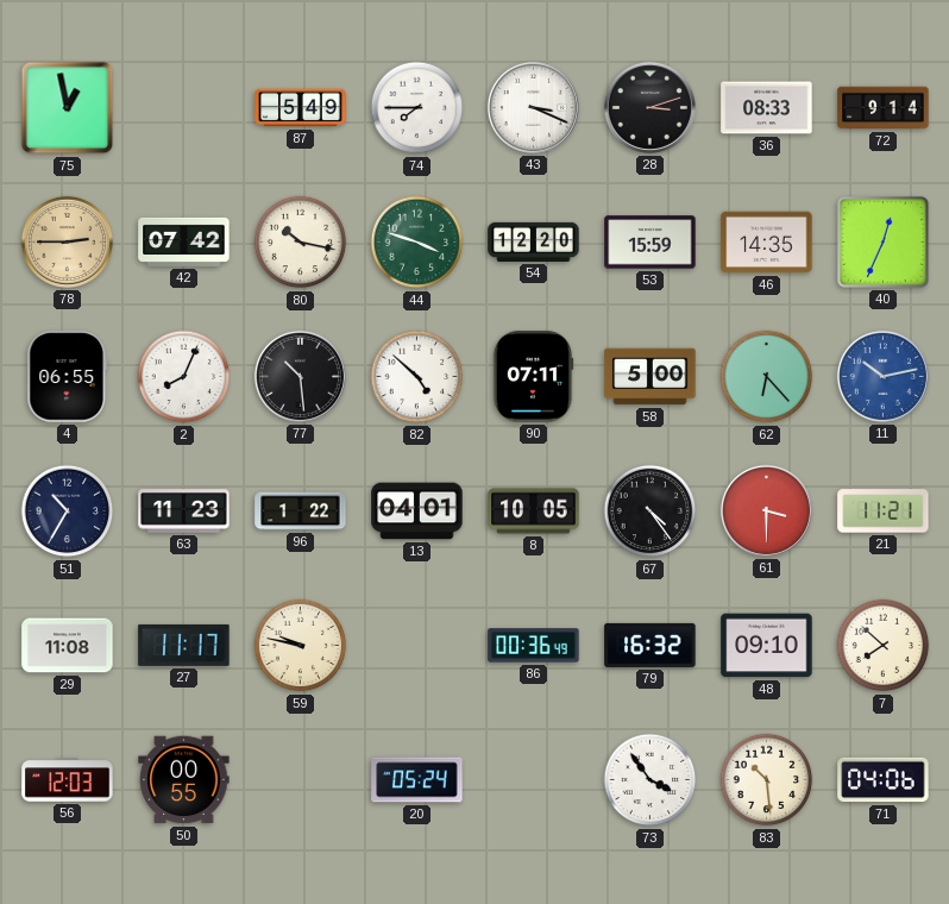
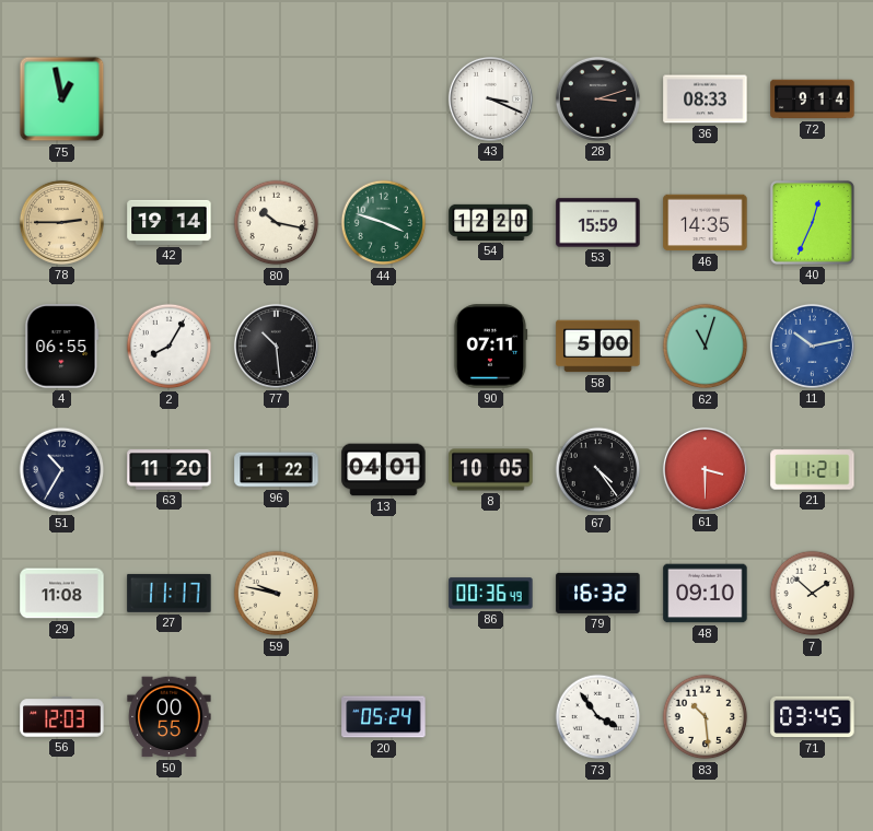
87: 5:49 -> none
74: 7:45 -> none
42: 07:42 -> 19:14
2: 8:04 -> 8:05
82: 4:52 -> none
62: 6:23 -> 11:03
63: 11:23 -> 11:20
7: 7:52 -> 1:52
71: 04:06 -> 03:45
